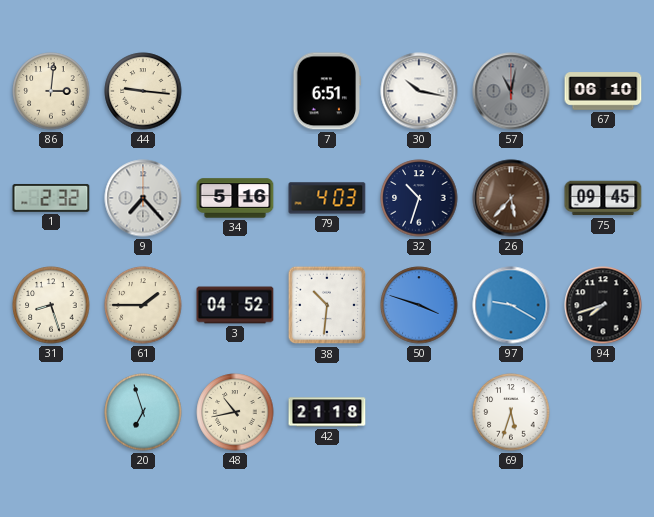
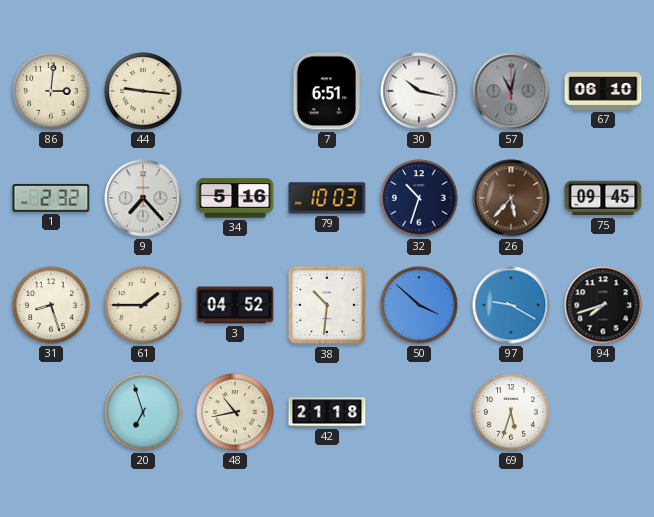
79: 4:03 -> 10:03
50: 3:48 -> 3:52
